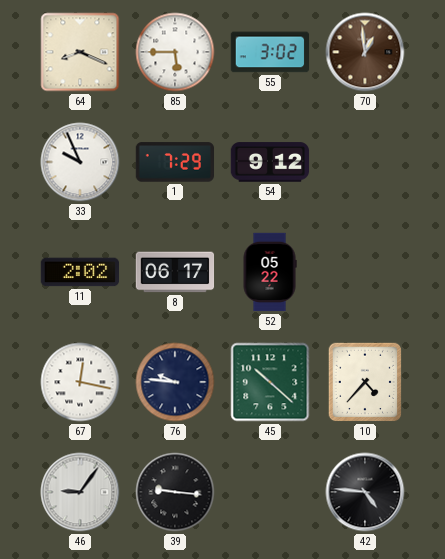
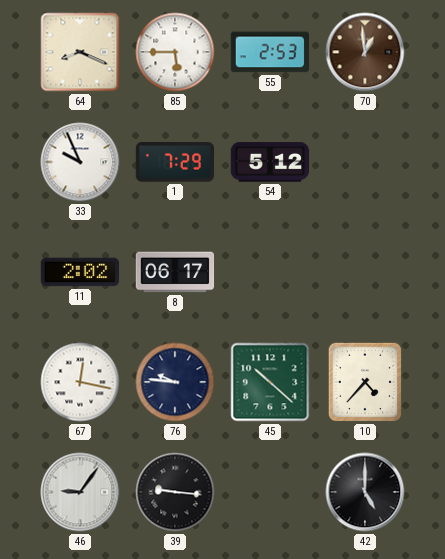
55: 3:02 -> 2:53
54: 9:12 -> 5:12
52: 05:22 -> none
42: 4:46 -> 5:00
